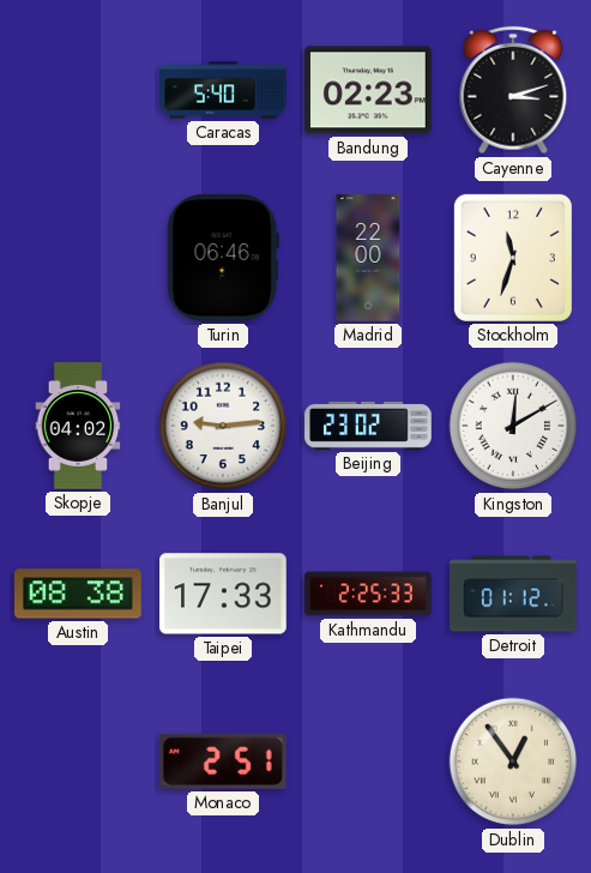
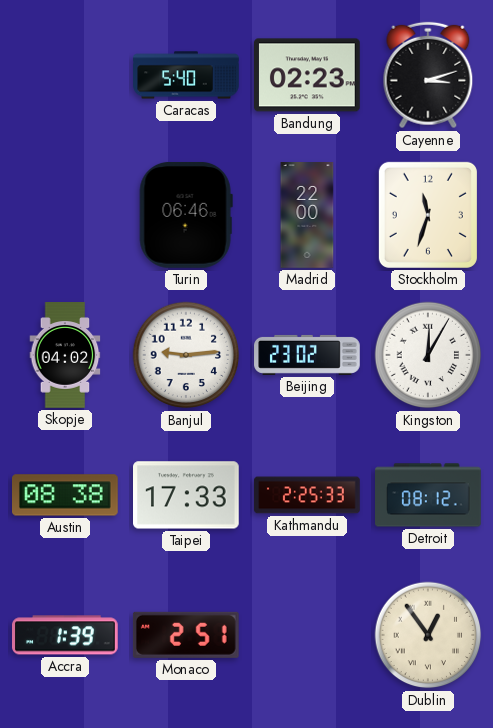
Kingston: 12:10 -> 12:05
Detroit: 01:12 -> 08:12
Accra: none -> 1:39
